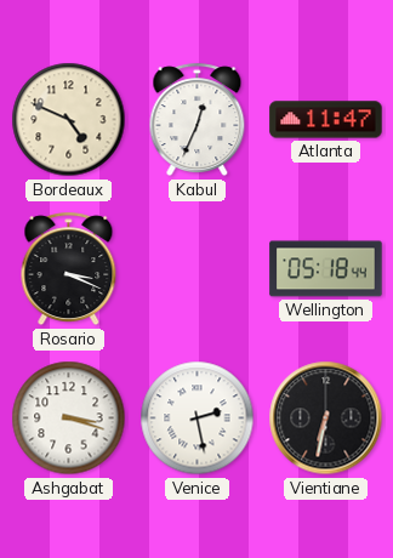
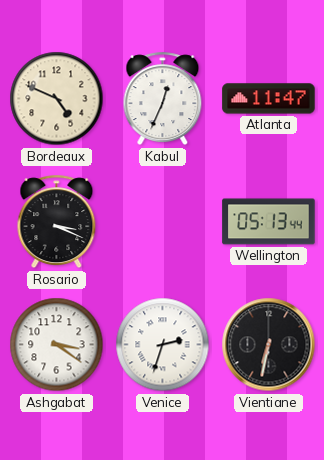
Wellington: 05:18 -> 05:13
Ashgabat: 3:18 -> 3:21
Venice: 2:28 -> 2:33
